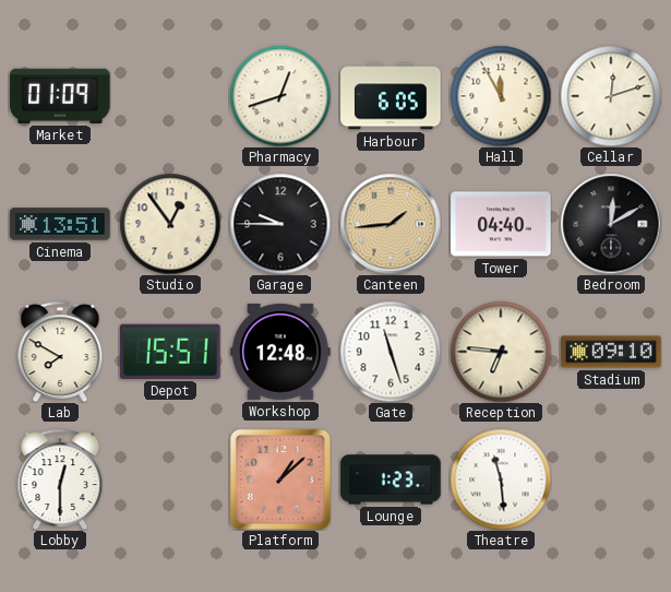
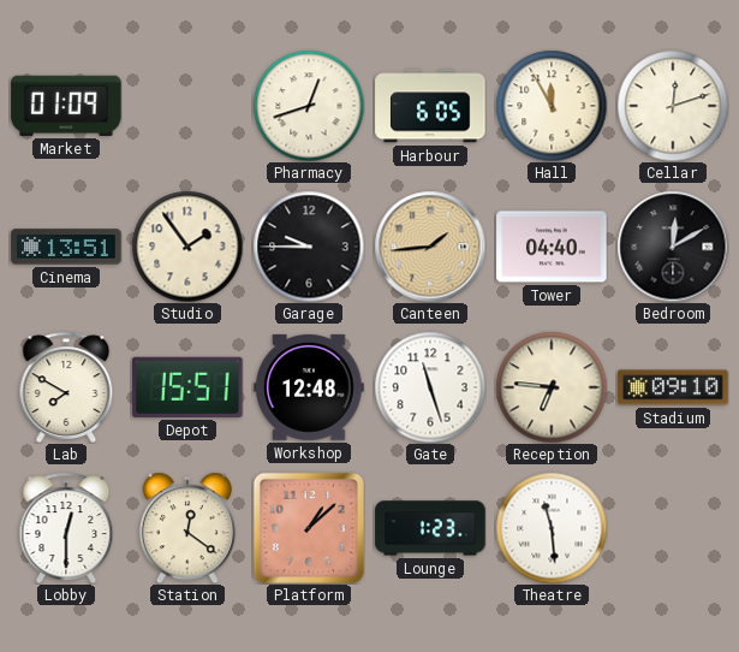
Studio: 12:54 -> 1:54
Station: none -> 12:21
